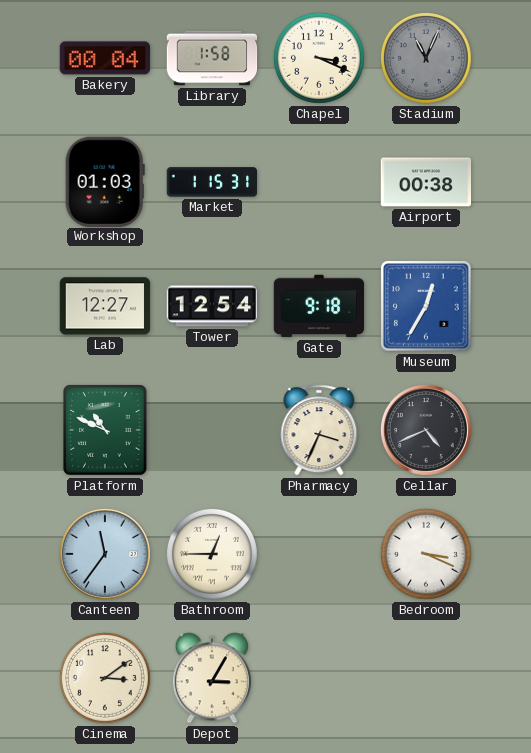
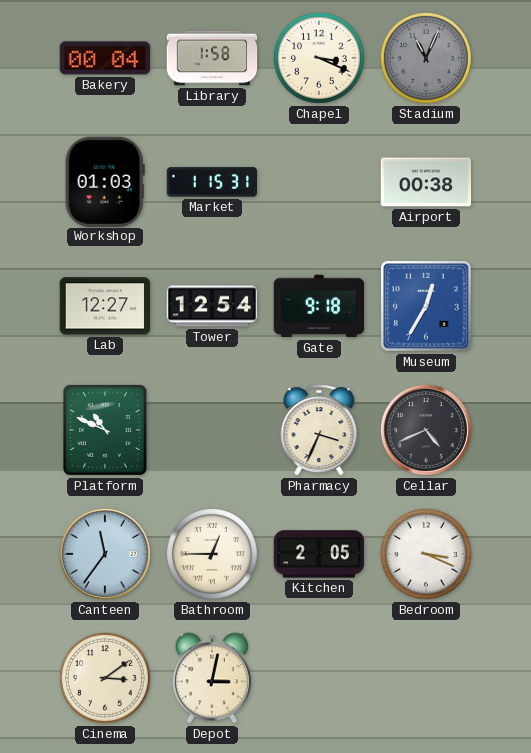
Kitchen: none -> 2:05
Depot: 3:05 -> 3:02
